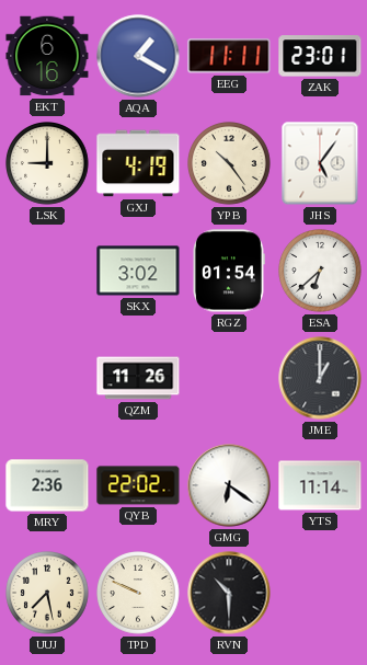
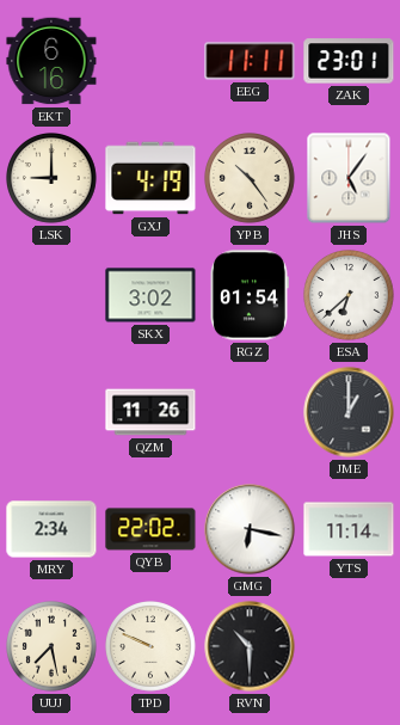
AQA: 1:20 -> none
MRY: 2:36 -> 2:34
GMG: 6:21 -> 6:17
